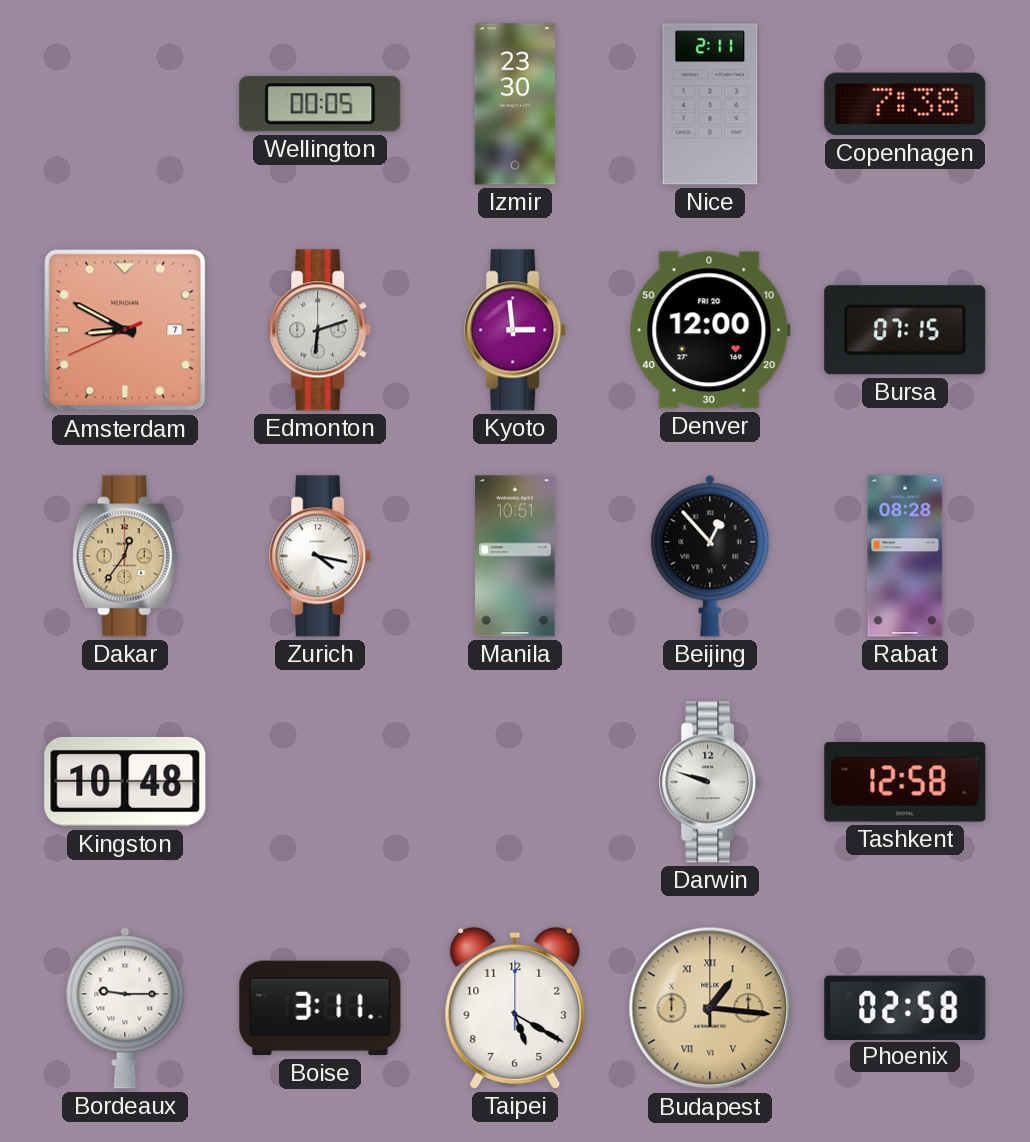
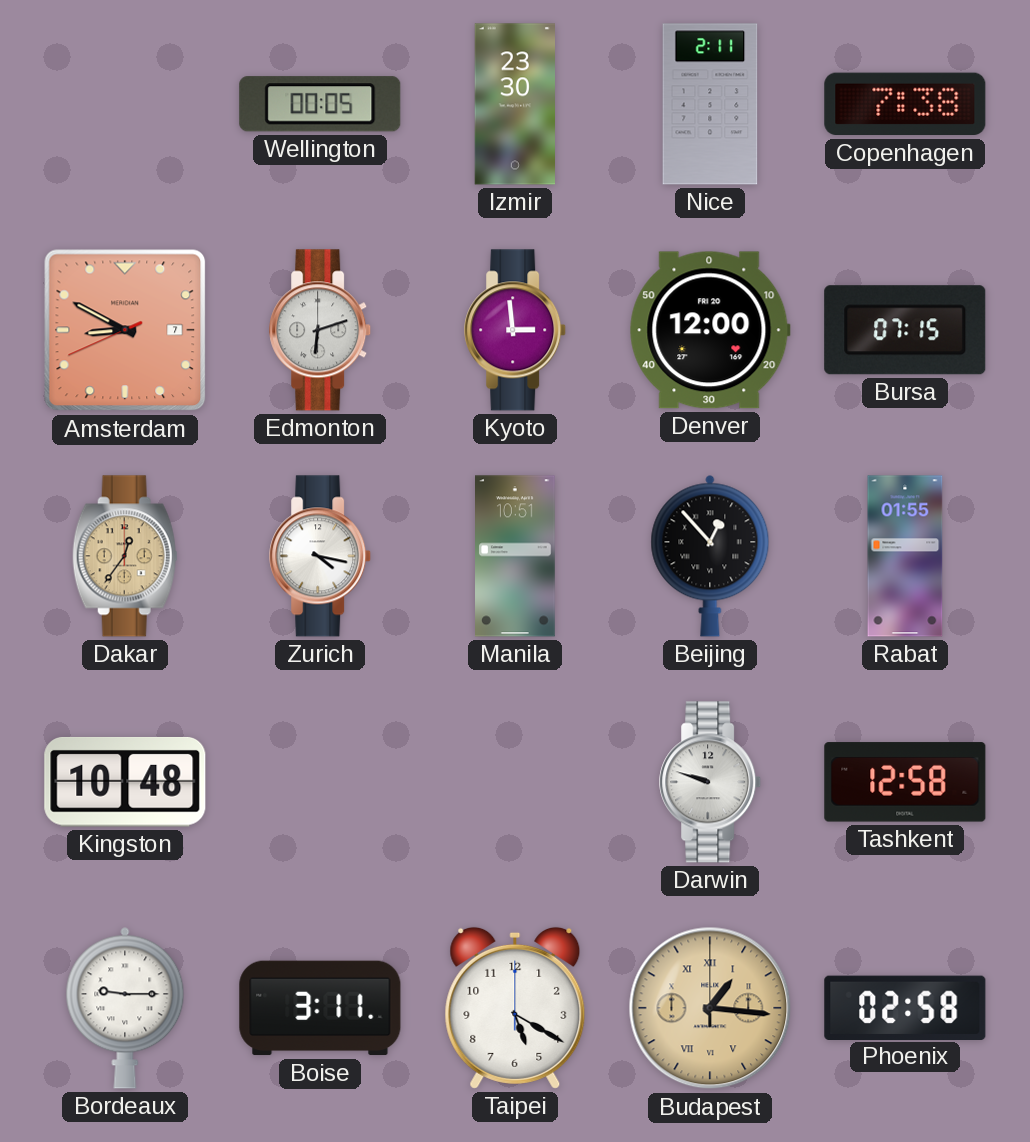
Rabat: 08:28 -> 01:55
